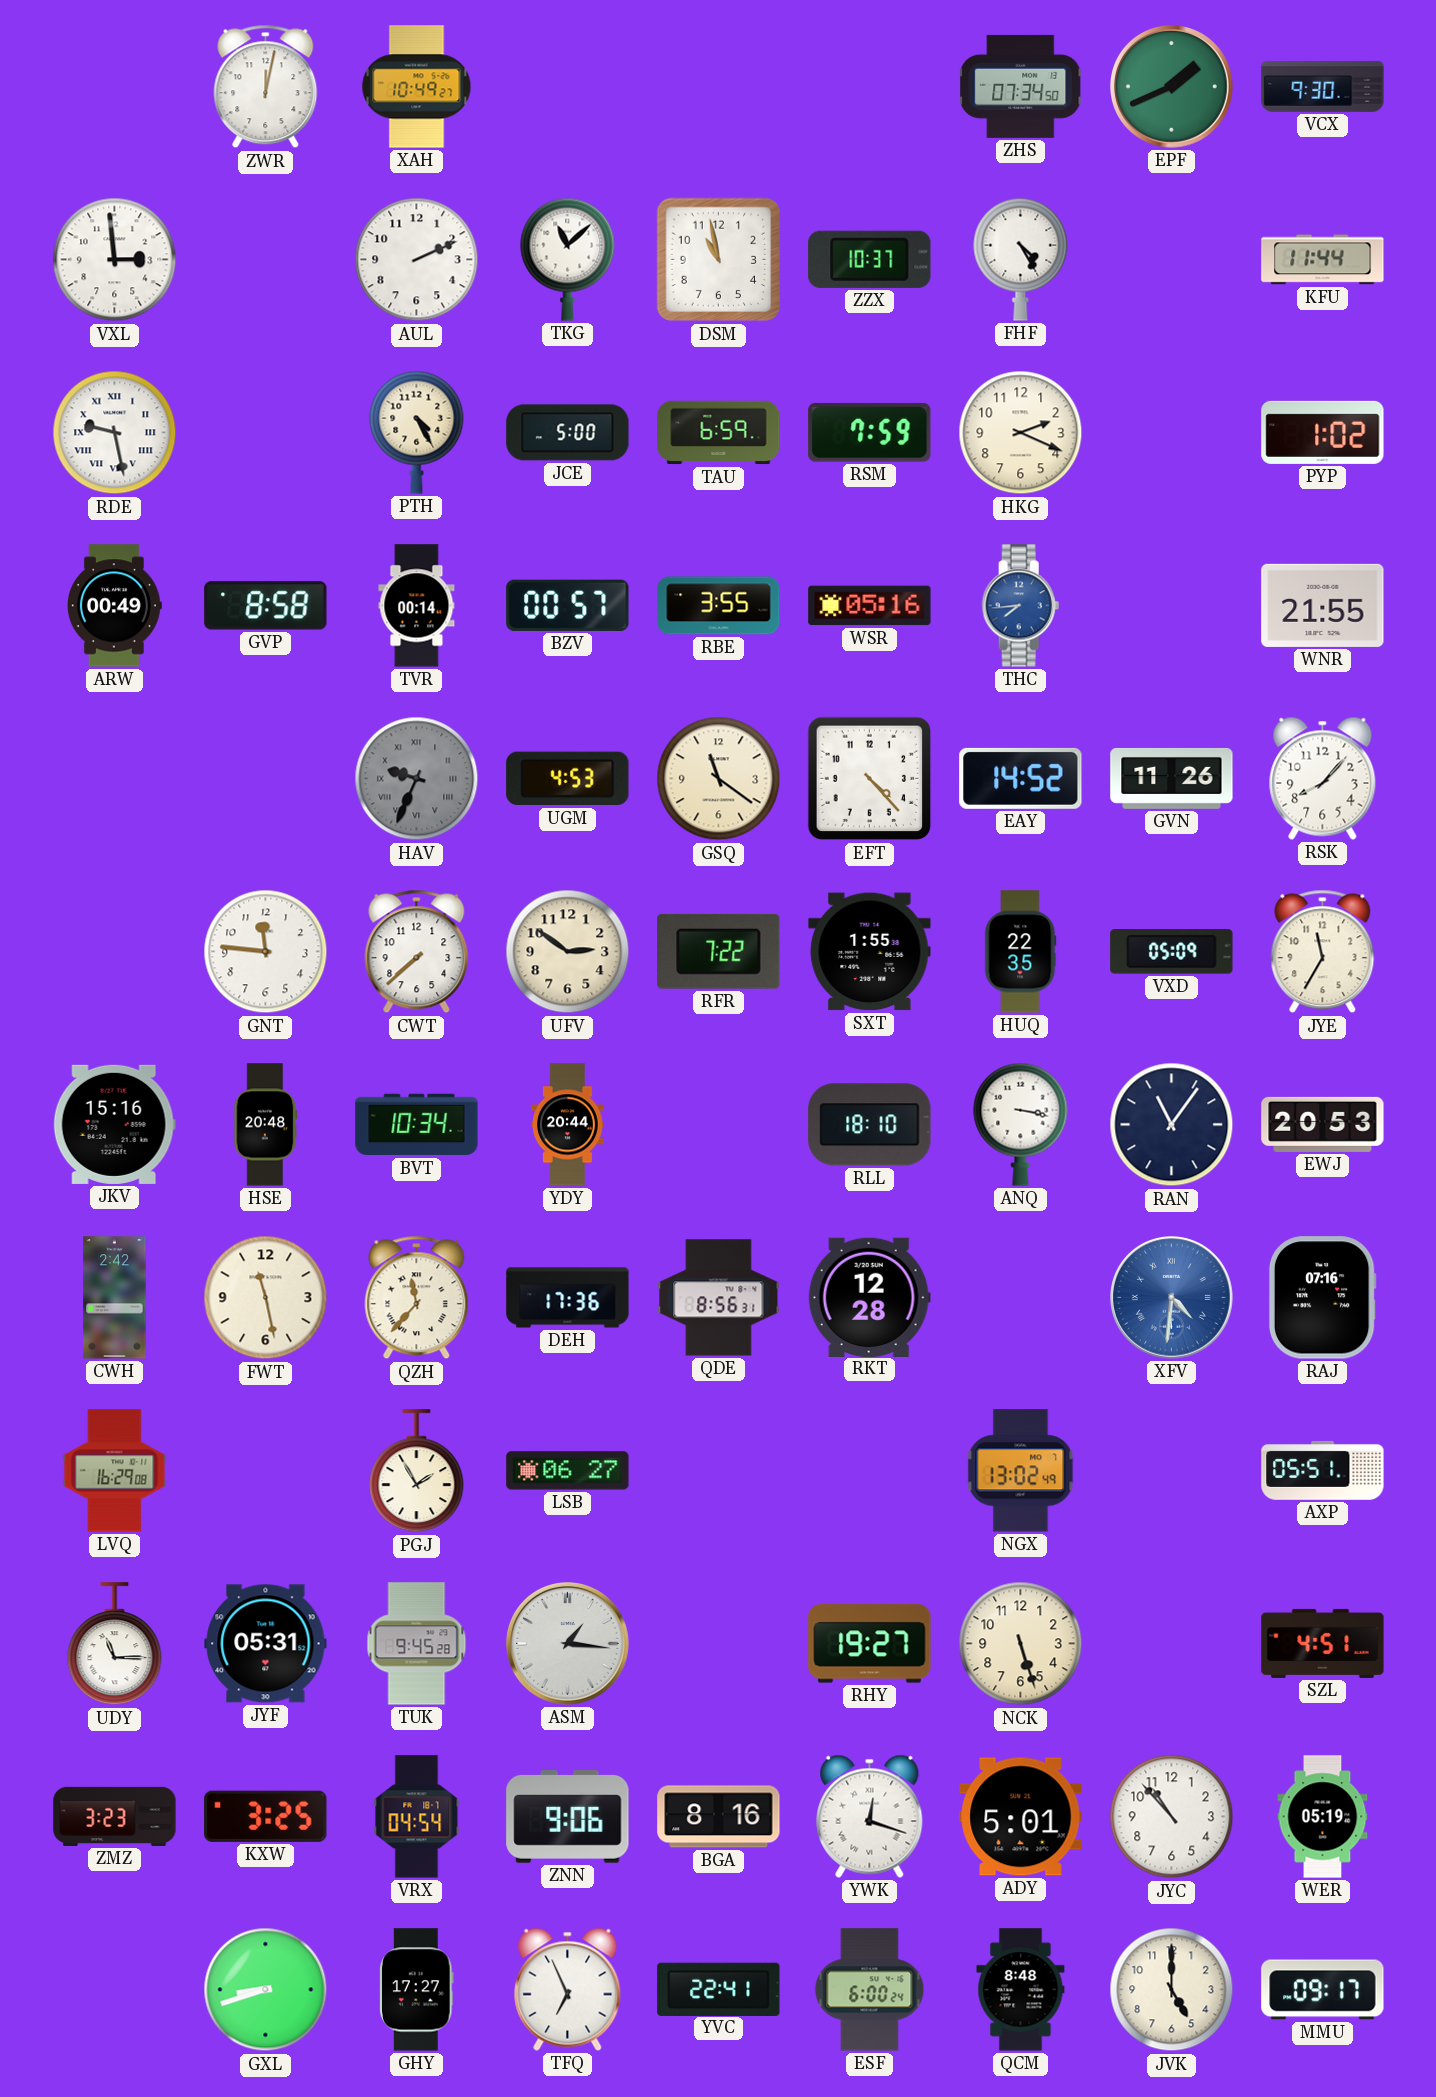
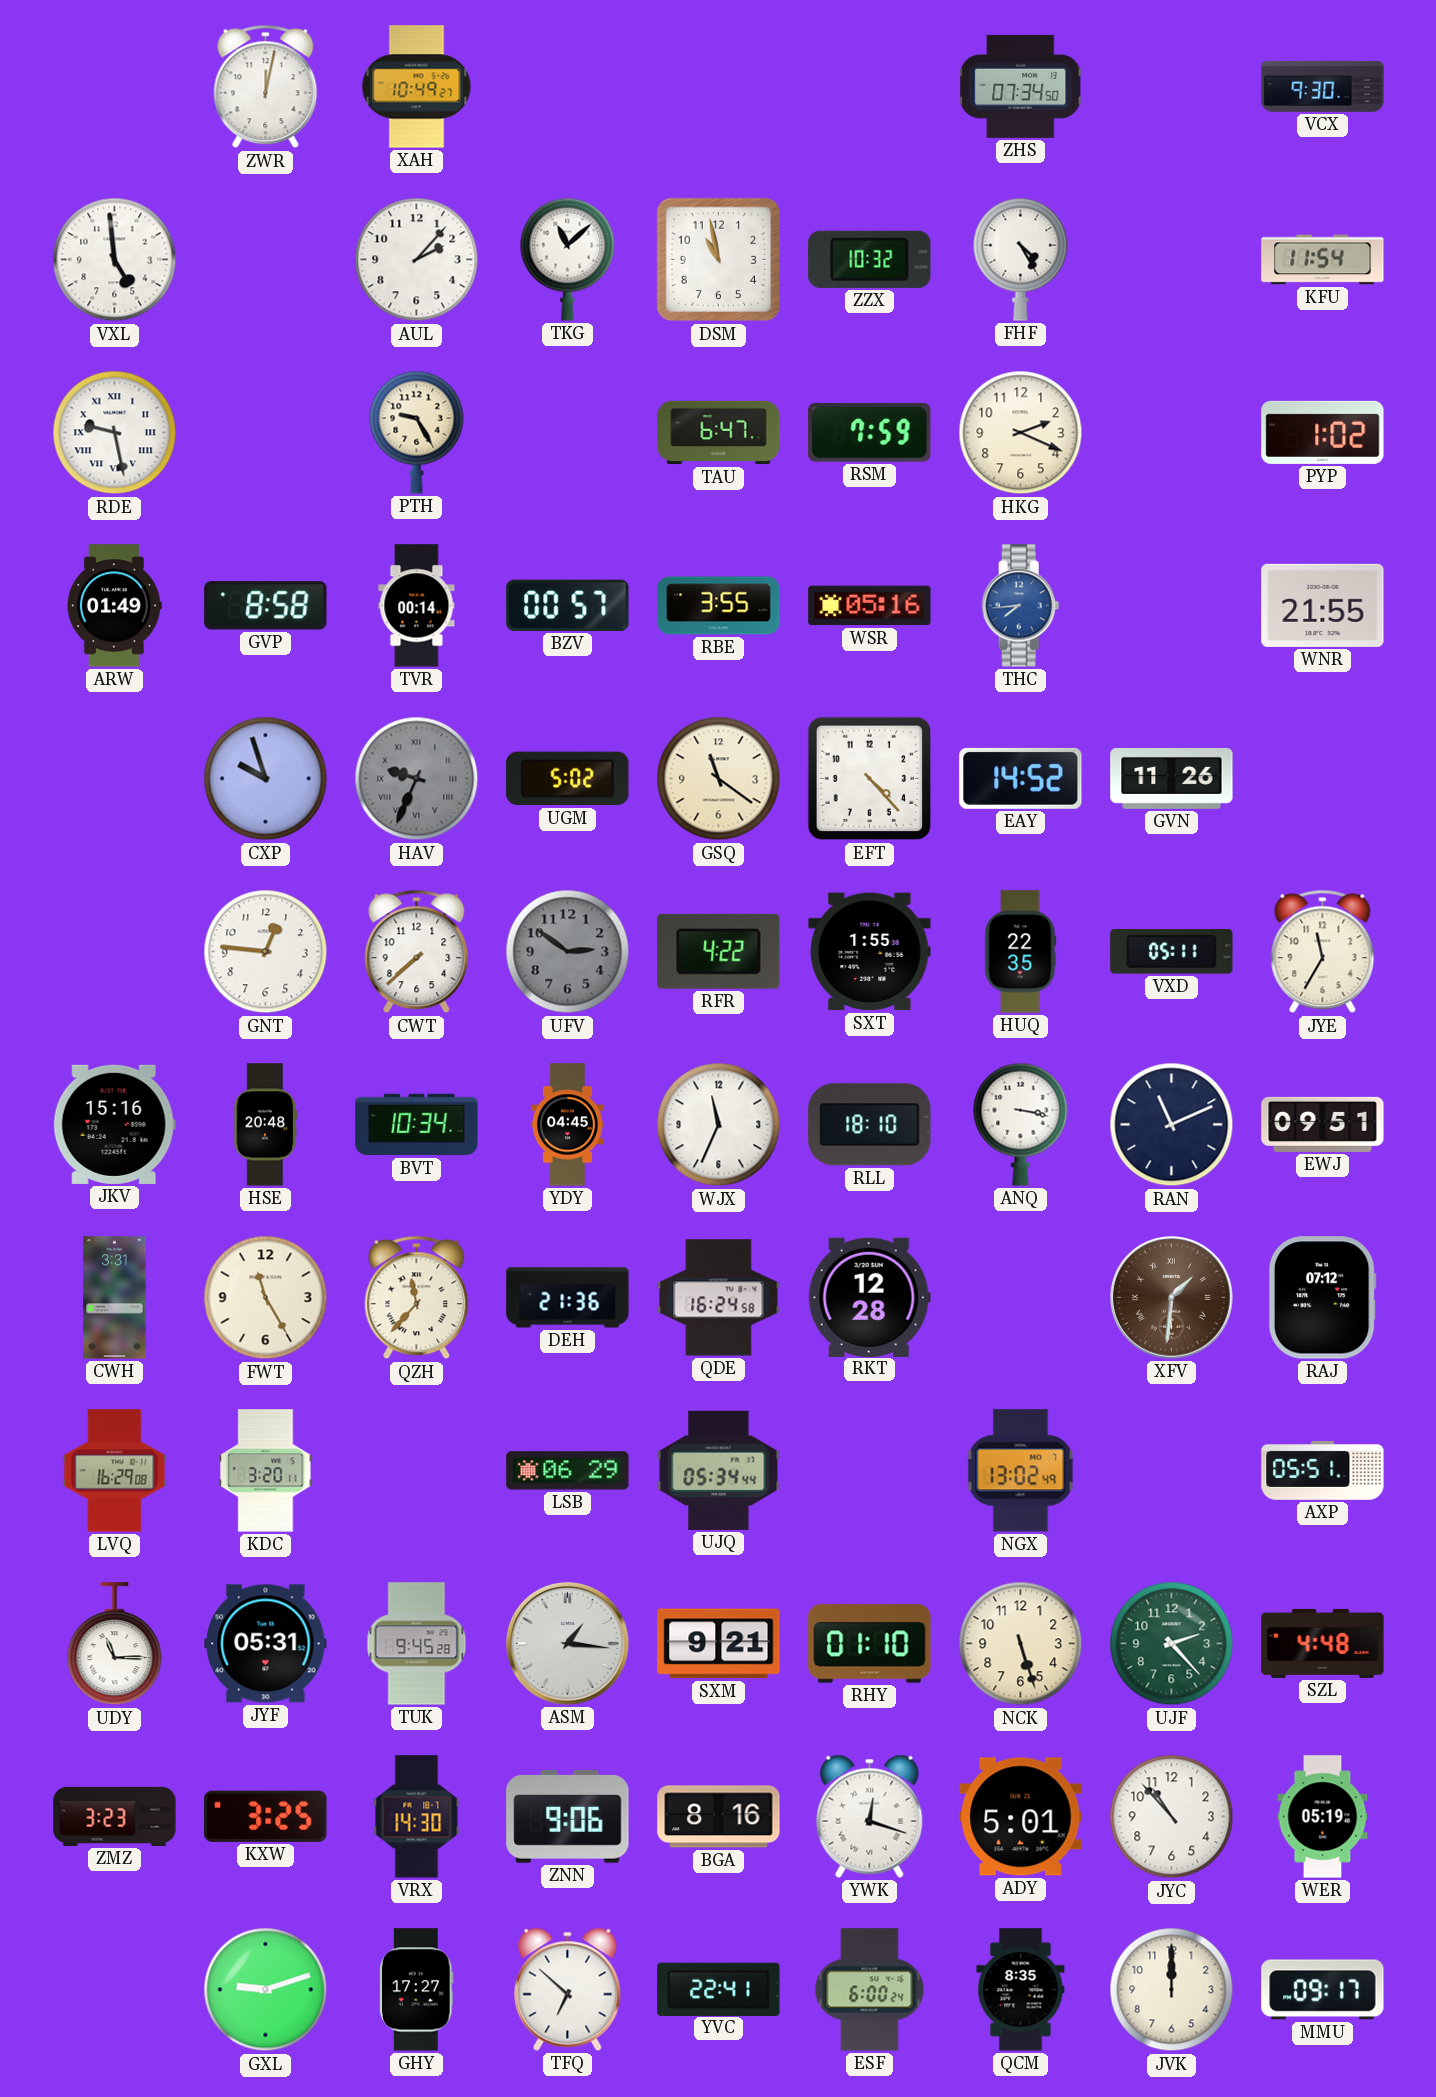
EPF: 1:41 -> none
VXL: 2:59 -> 4:59
AUL: 2:11 -> 2:07
ZZX: 10:37 -> 10:32
KFU: 11:44 -> 11:54
PTH: 4:25 -> 9:25
JCE: 5:00 -> none
TAU: 6:59 -> 6:47
ARW: 00:49 -> 01:49
CXP: none -> 9:57
UGM: 4:53 -> 5:02
RSK: 8:07 -> none
GNT: 11:46 -> 12:46
UFV dial: cream -> grey
RFR: 7:22 -> 4:22
VXD: 05:09 -> 05:11
YDY: 20:44 -> 04:45
WJX: none -> 11:34
RAN: 11:06 -> 11:11
EWJ: 20:53 -> 09:51
CWH: 2:42 -> 3:31
FWT: 11:28 -> 11:25
DEH: 17:36 -> 21:36
QDE: 8:56 -> 16:24
XFV: 4:31 -> 1:31
XFV dial: blue -> brown
RAJ: 07:16 -> 07:12
KDC: none -> 3:20
PGJ: 1:55 -> none
LSB: 06:27 -> 06:29
UJQ: none -> 05:34
SXM: none -> 9:21
RHY: 19:27 -> 01:10
UJF: none -> 2:23
SZL: 4:51 -> 4:48
VRX: 04:54 -> 14:30
GXL: 8:42 -> 9:12
TFQ: 6:56 -> 6:52
QCM: 8:48 -> 8:35
JVK: 5:00 -> 12:00
